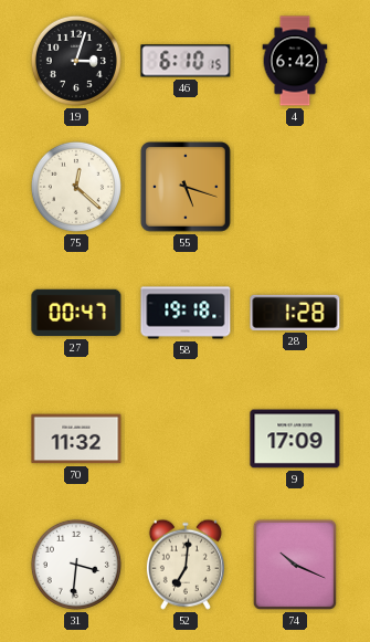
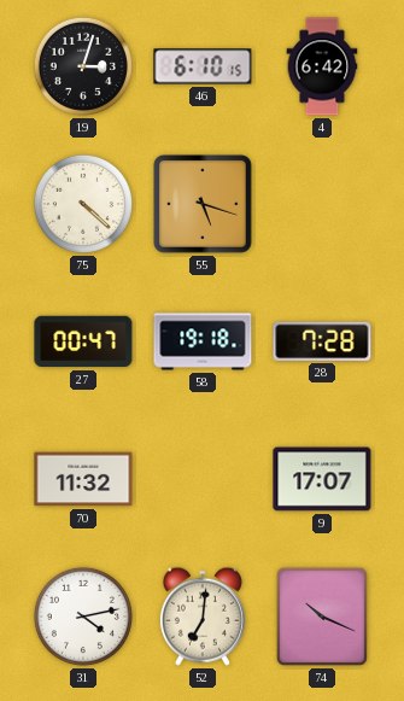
75: 12:22 -> 4:22
28: 1:28 -> 7:28
9: 17:09 -> 17:07
31: 3:31 -> 4:13
